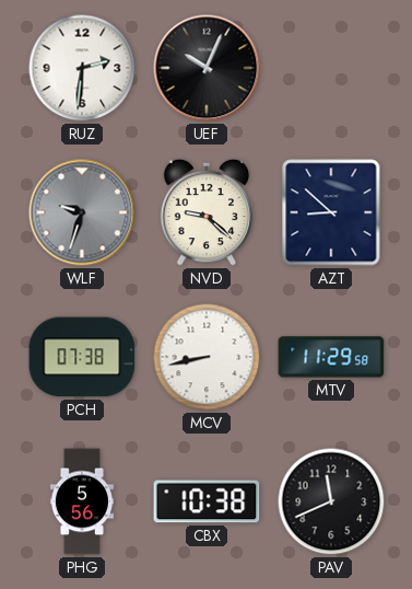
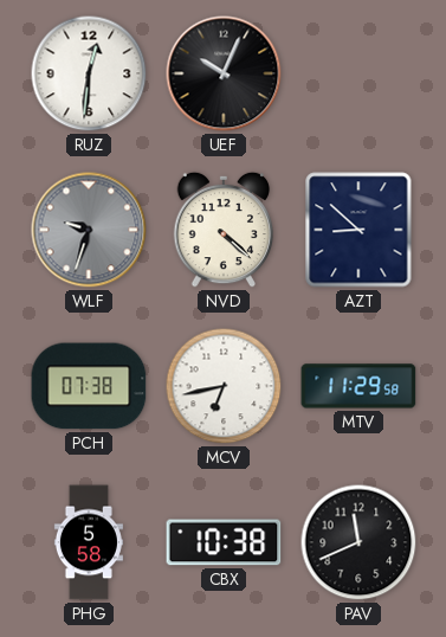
RUZ: 2:31 -> 12:31
NVD: 9:22 -> 4:22
MCV: 8:43 -> 6:43
PHG: 5:56 -> 5:58
